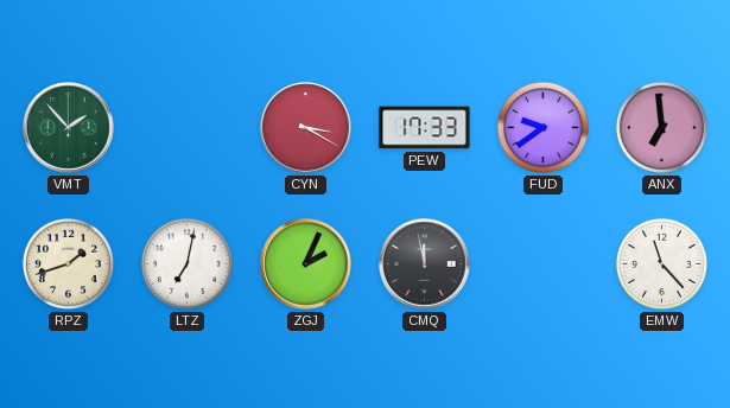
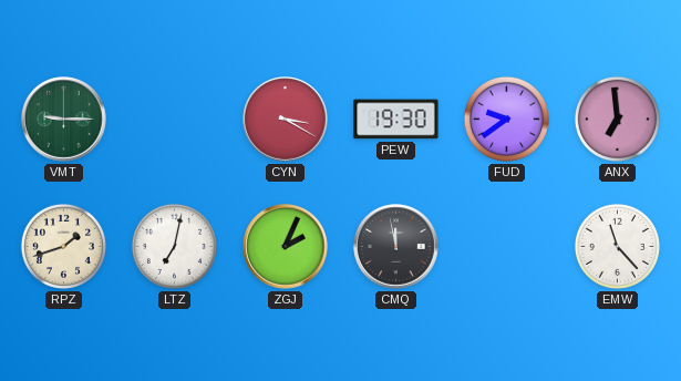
VMT: 1:53 -> 9:15
PEW: 17:33 -> 19:30
